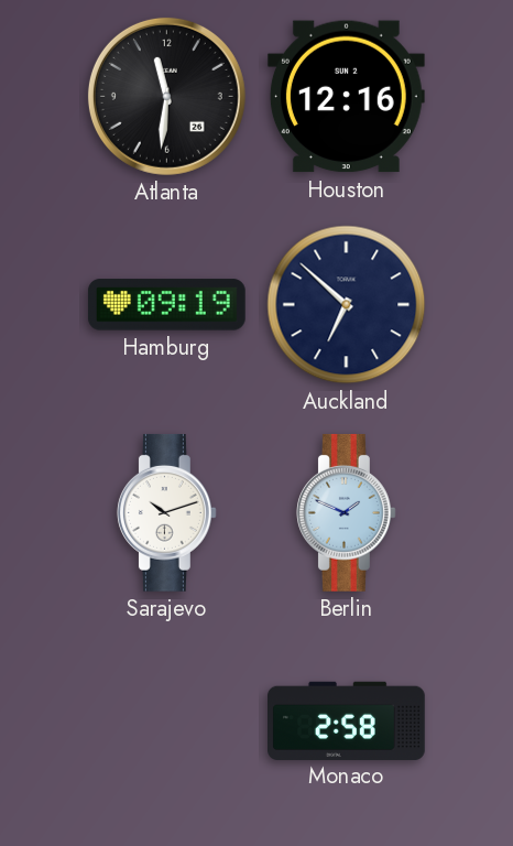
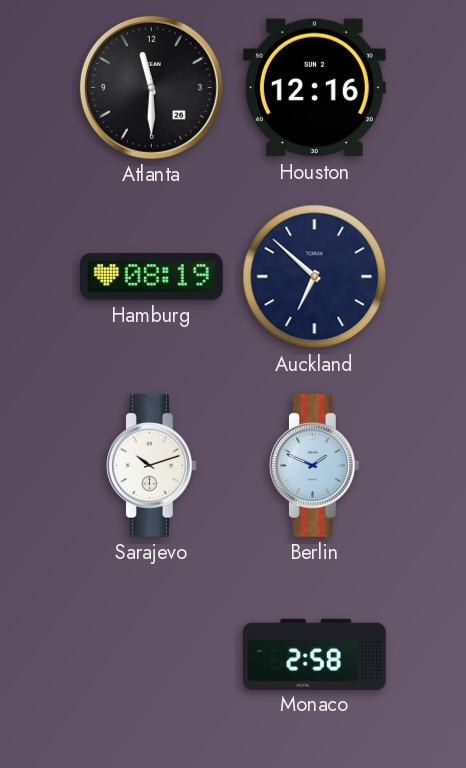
Atlanta: 11:31 -> 11:30
Hamburg: 09:19 -> 08:19
